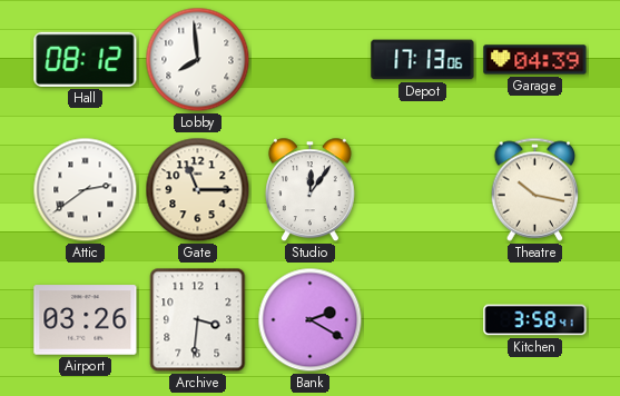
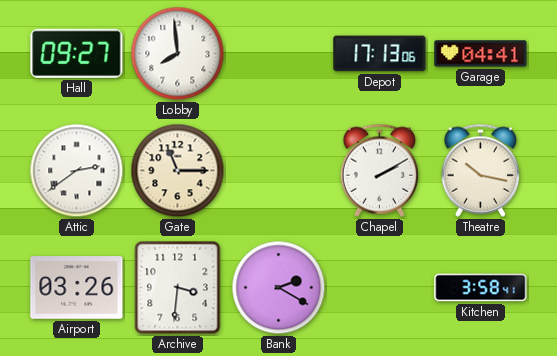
Hall: 08:12 -> 09:27
Garage: 04:39 -> 04:41
Studio: 12:06 -> none
Chapel: none -> 2:10
